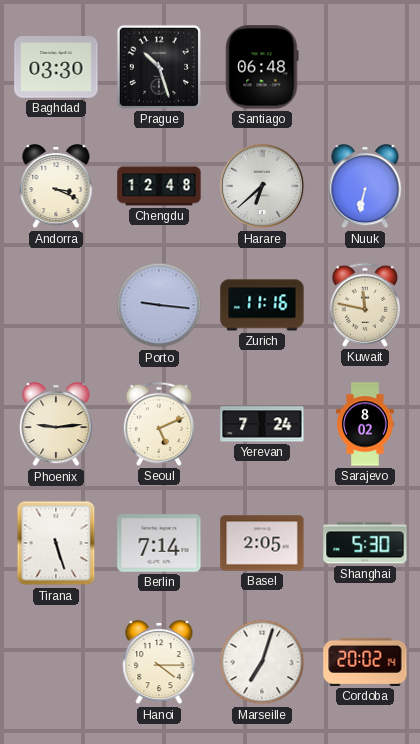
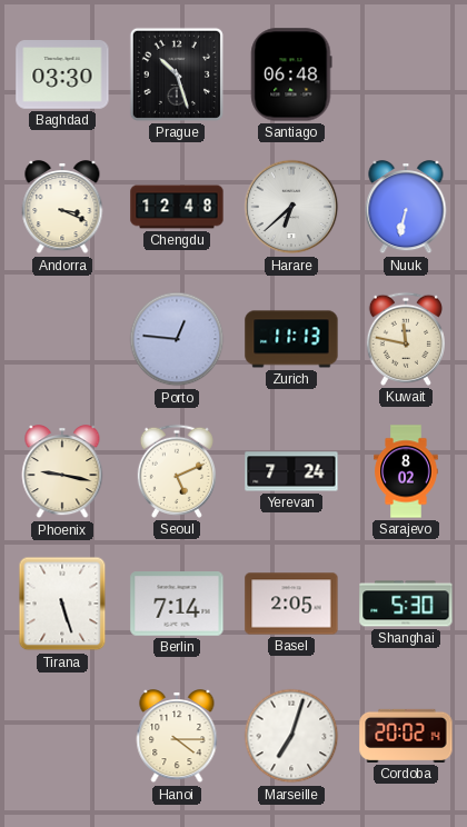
Porto: 9:16 -> 12:46
Zurich: 11:16 -> 11:13
Phoenix: 9:14 -> 9:17
